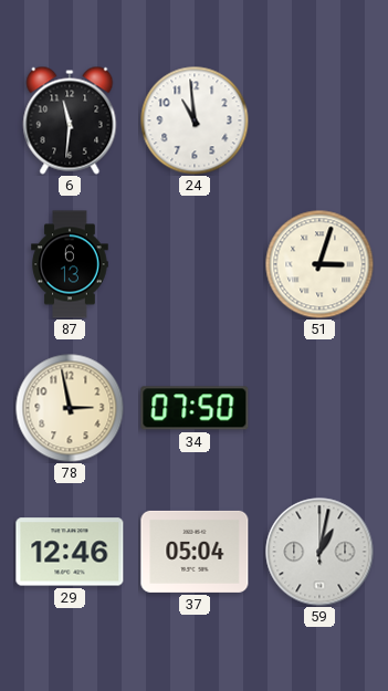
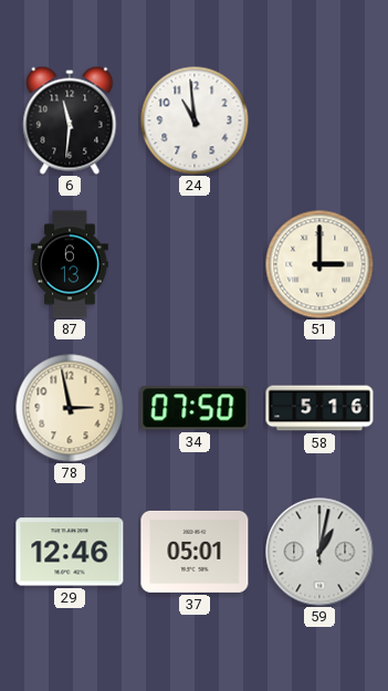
51: 3:03 -> 3:00
58: none -> 5:16
37: 05:04 -> 05:01
